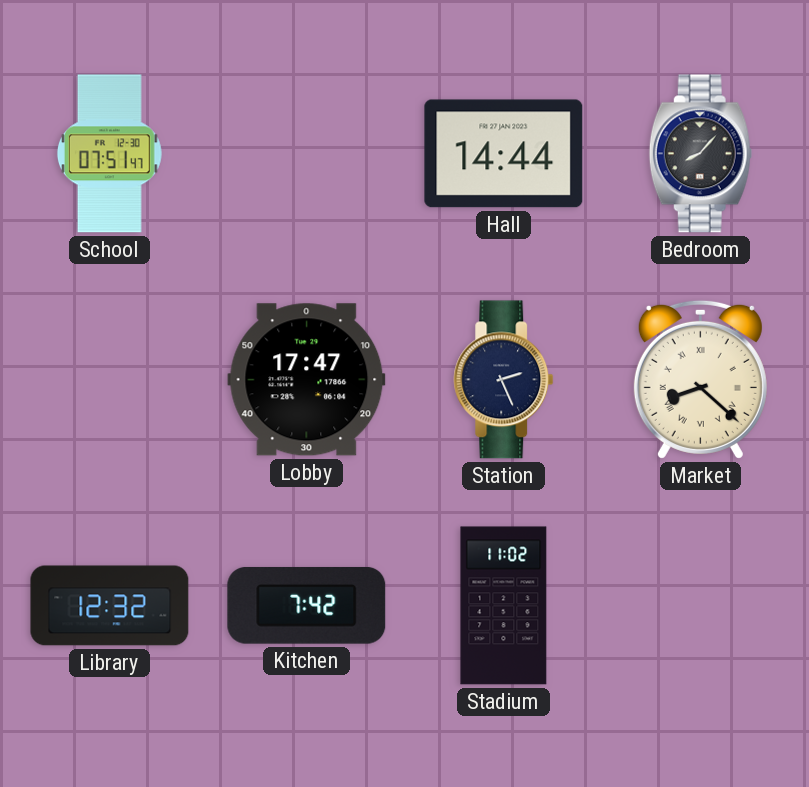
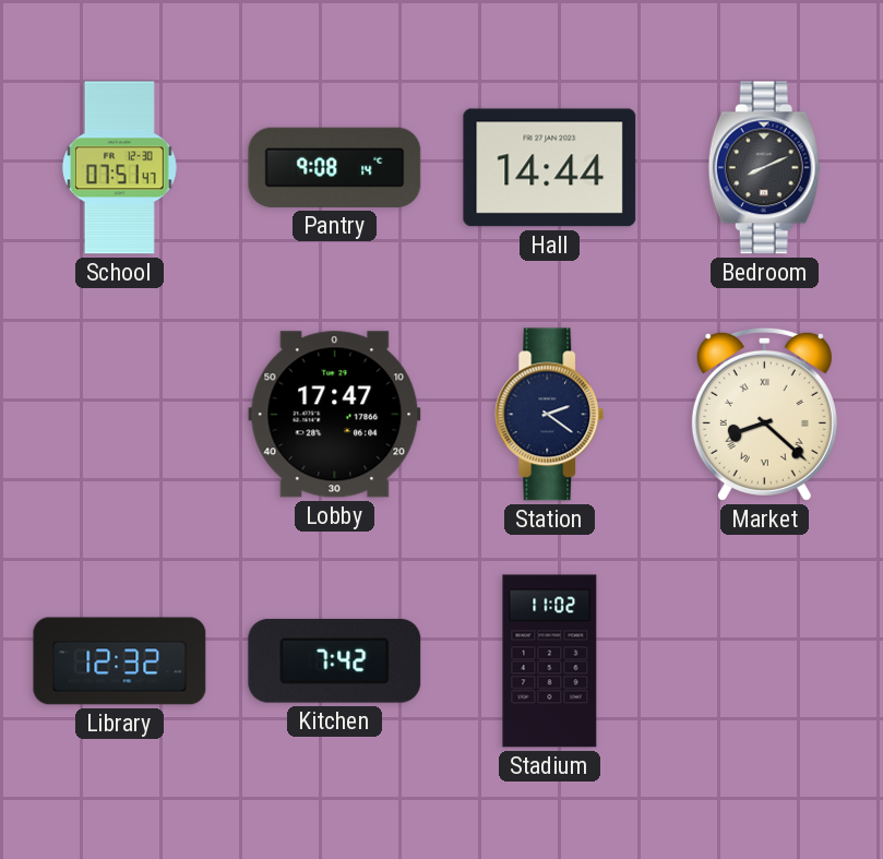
Pantry: none -> 9:08
Bedroom: 8:07 -> 8:11
Station: 2:26 -> 2:21
